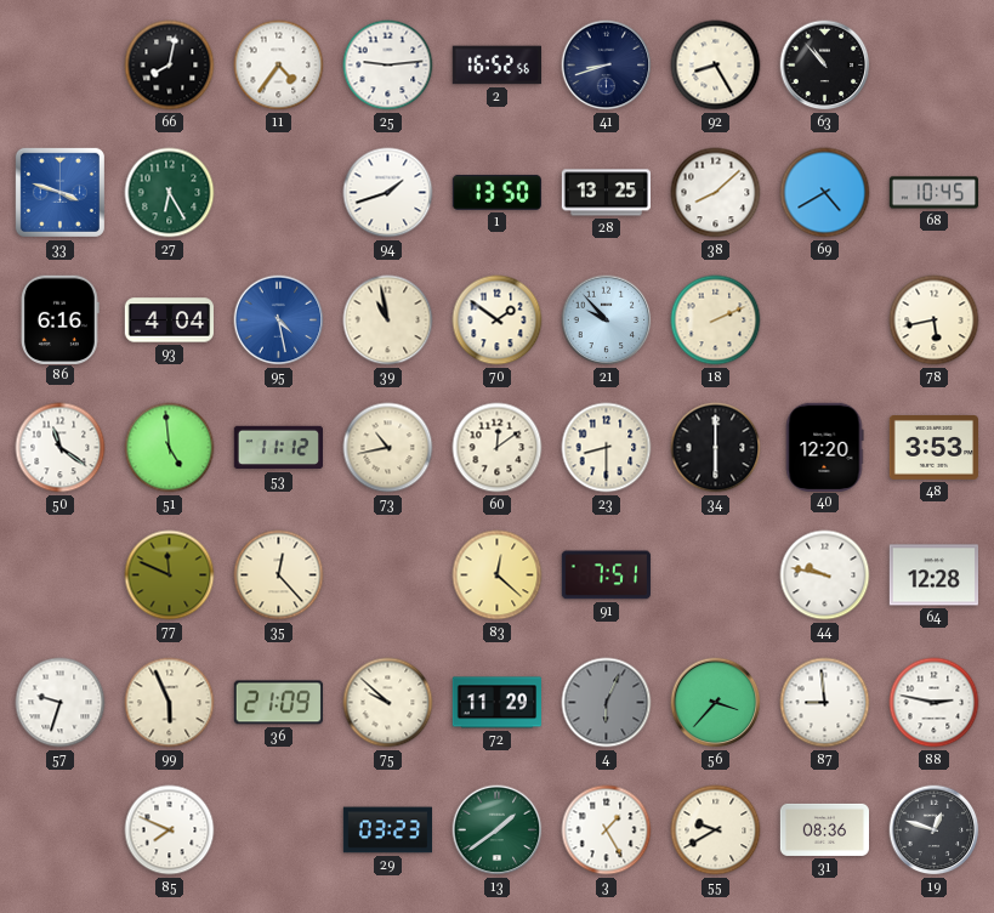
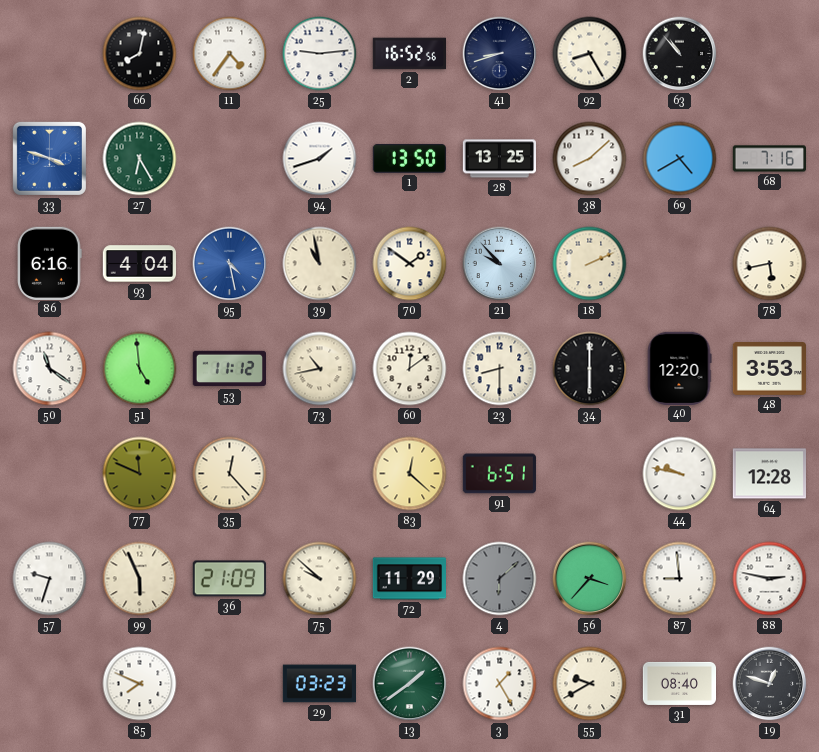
68: 10:45 -> 7:16
91: 7:51 -> 6:51
4: 6:04 -> 6:08
31: 08:36 -> 08:40
